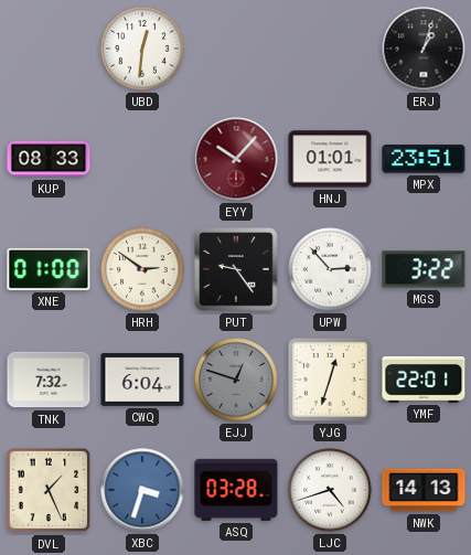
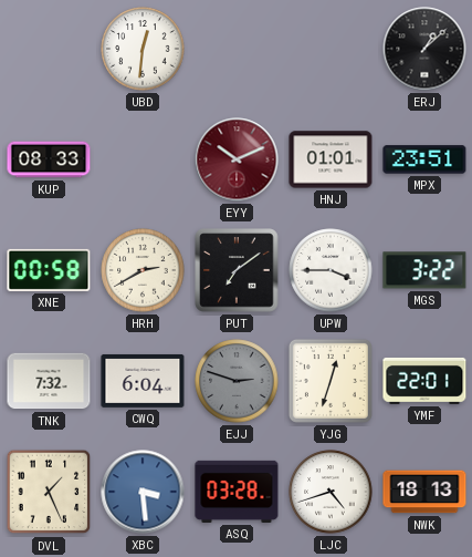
ERJ: 1:03 -> 1:08
EYY: 10:07 -> 10:11
XNE: 01:00 -> 00:58
HRH: 2:51 -> 2:40
PUT: 9:24 -> 7:09
UPW: 2:53 -> 3:45
EJJ: 12:48 -> 2:48
XBC: 3:33 -> 3:29
NWK: 14:13 -> 18:13
